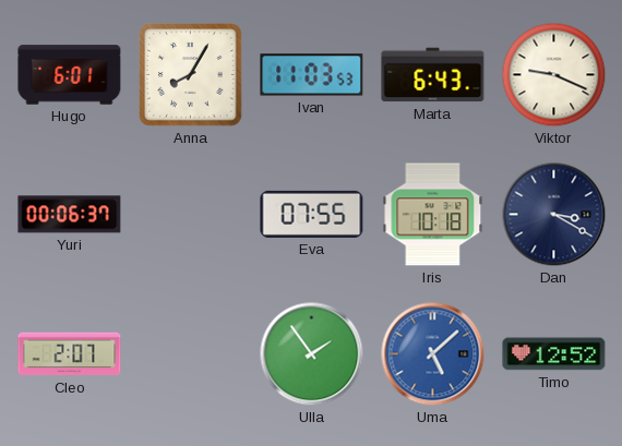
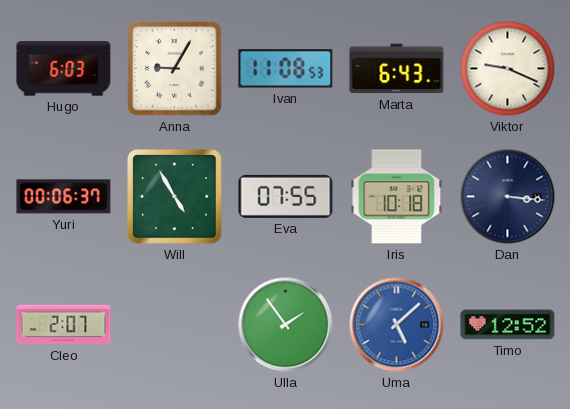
Hugo: 6:01 -> 6:03
Anna: 8:05 -> 9:05
Ivan: 11:03 -> 11:08
Will: none -> 4:55
Dan: 3:20 -> 3:16
